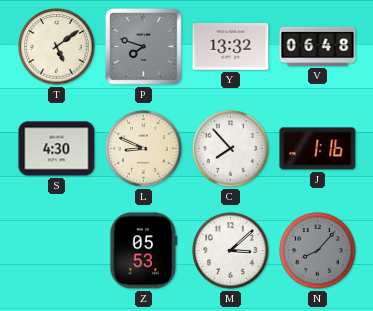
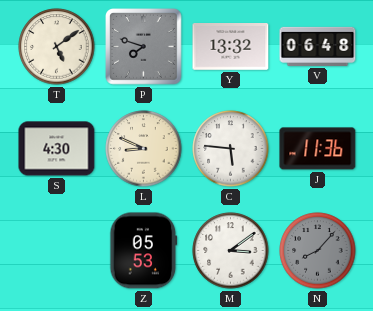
C: 7:53 -> 5:46
J: 1:16 -> 11:36
M: 3:08 -> 3:09
